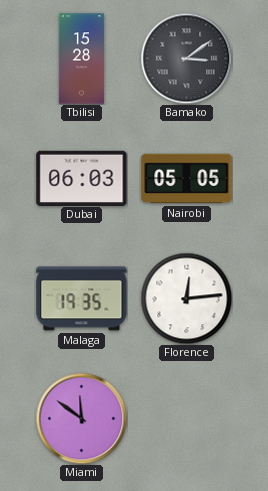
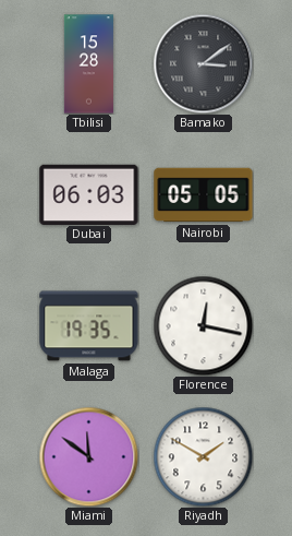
Florence: 12:14 -> 12:17
Riyadh: none -> 1:50
